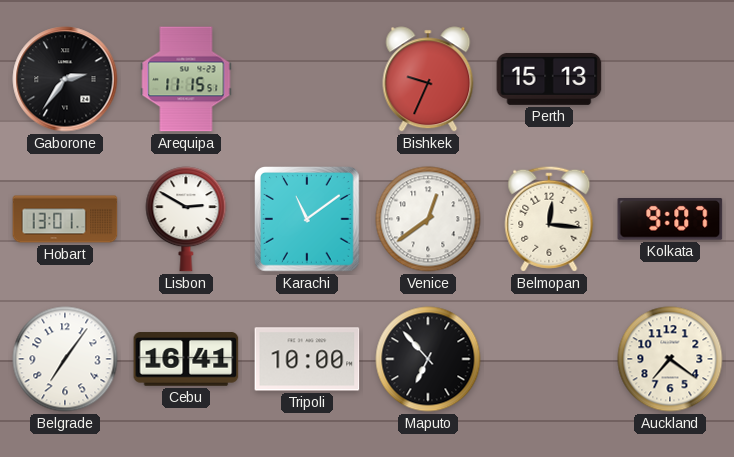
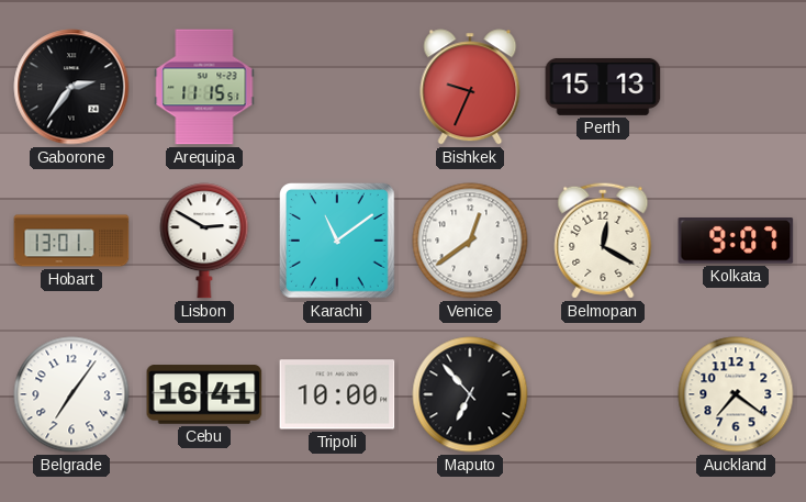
Belmopan: 12:16 -> 12:20
